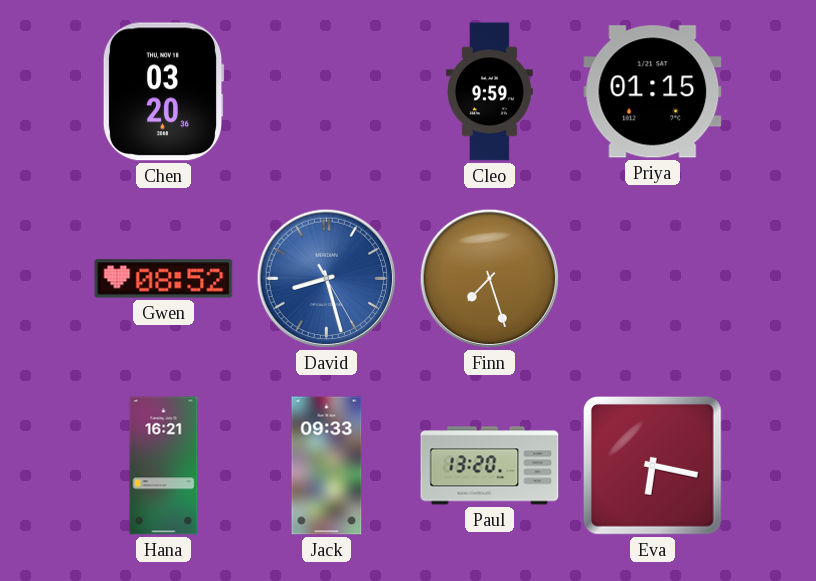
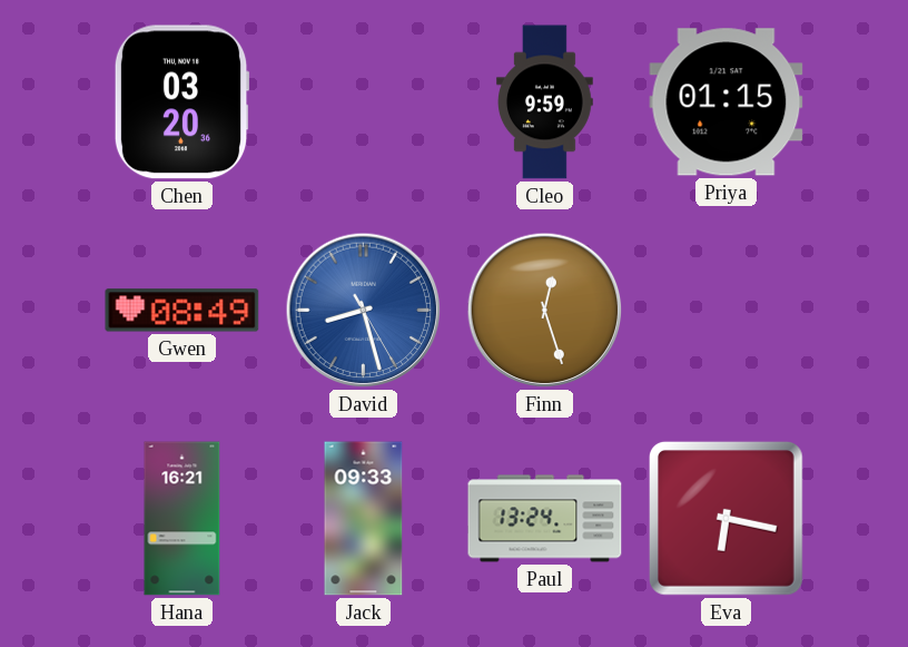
Gwen: 08:52 -> 08:49
Finn: 7:27 -> 12:27
Paul: 13:20 -> 13:24
